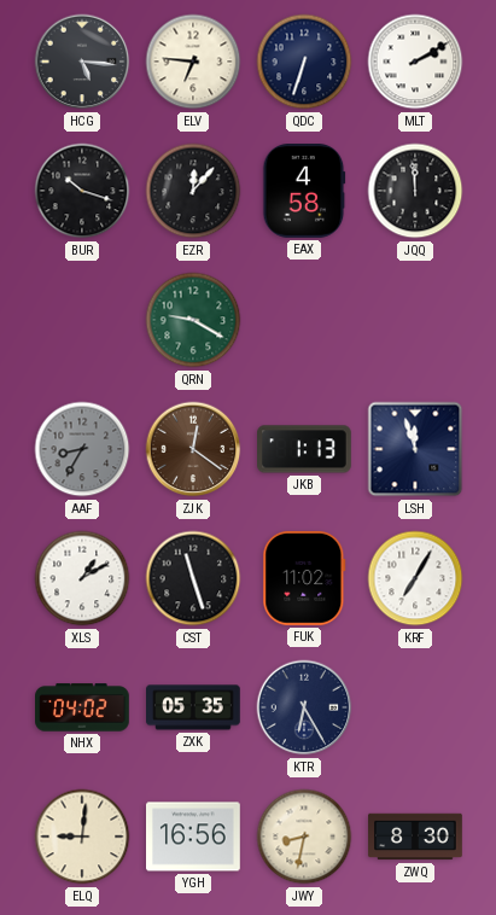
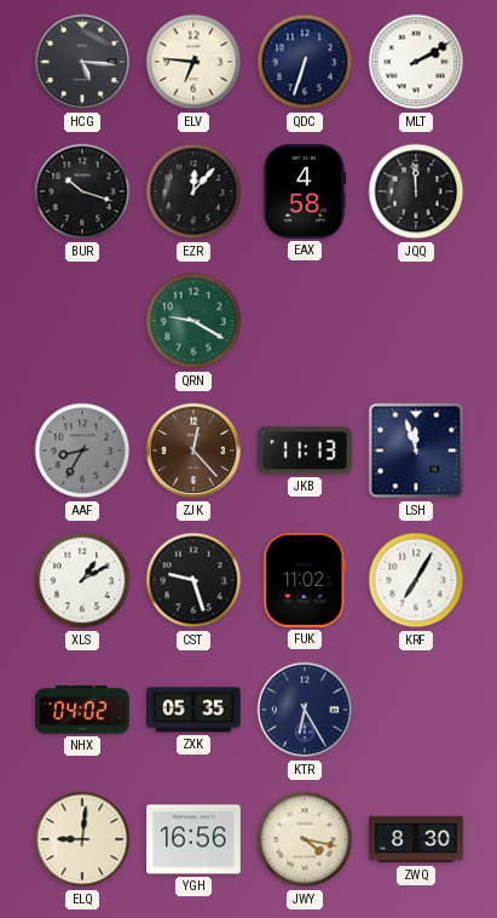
ZJK: 12:21 -> 12:23
JKB: 1:13 -> 11:13
CST: 11:27 -> 9:27
JWY: 8:32 -> 4:17
